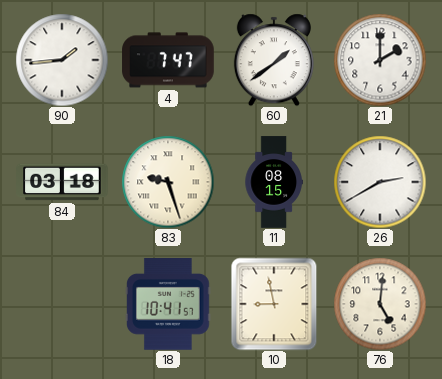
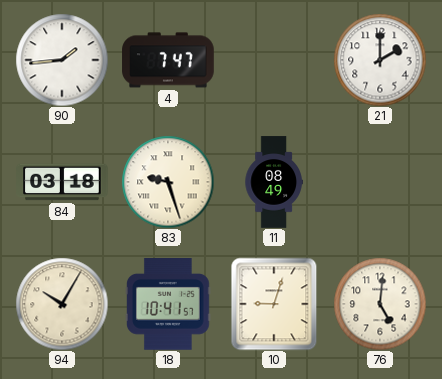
60: 1:39 -> none
11: 08:15 -> 08:49
26: 2:40 -> none
94: none -> 10:05
10: 8:58 -> 9:03
